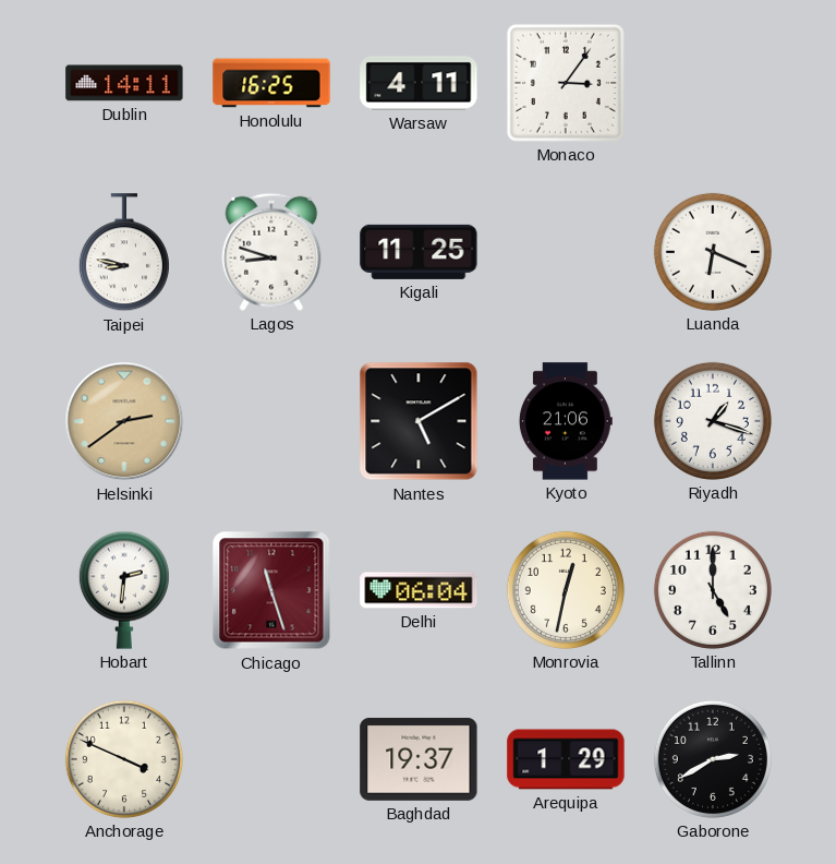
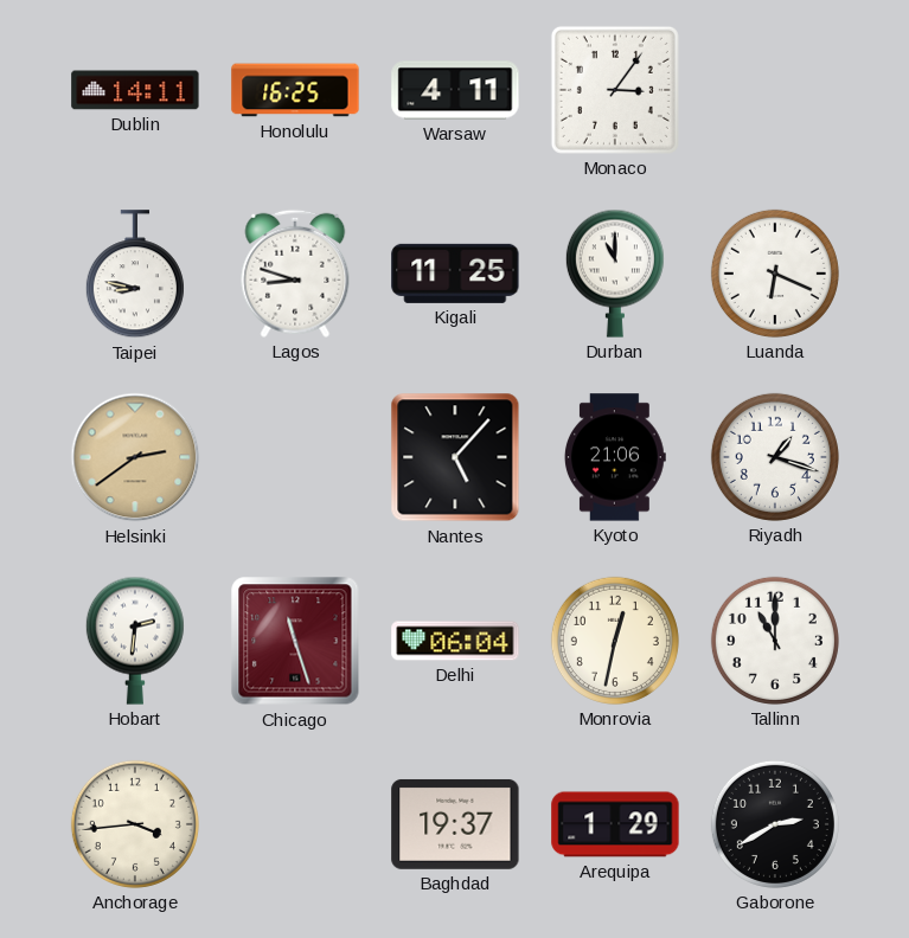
Durban: none -> 11:00
Nantes: 5:10 -> 5:07
Tallinn: 5:00 -> 11:00
Anchorage: 3:49 -> 3:44
